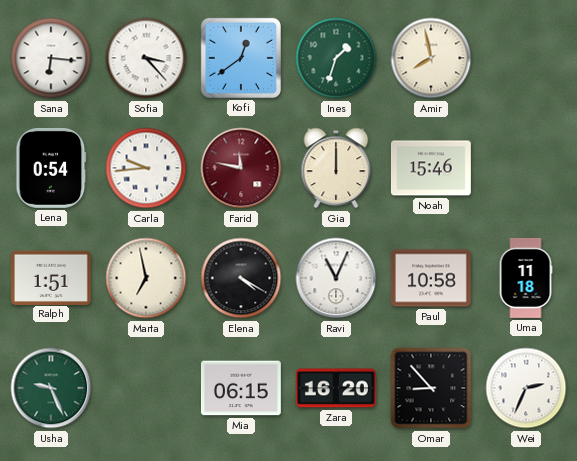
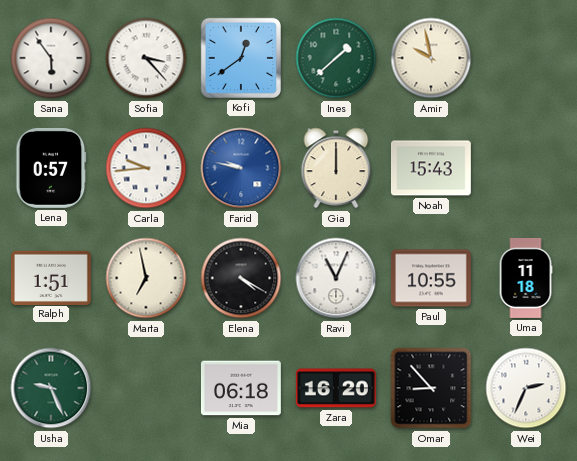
Sana: 6:16 -> 5:54
Ines: 1:33 -> 1:38
Amir: 7:58 -> 9:58
Lena: 0:54 -> 0:57
Farid: 11:47 -> 9:47
Farid dial: burgundy -> blue
Noah: 15:46 -> 15:43
Paul: 10:58 -> 10:55
Mia: 06:15 -> 06:18
